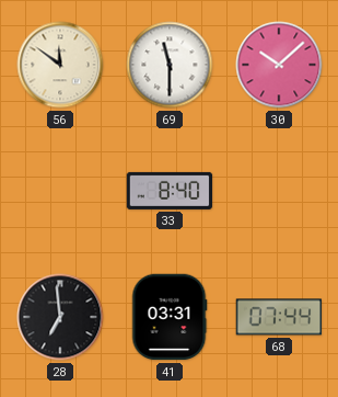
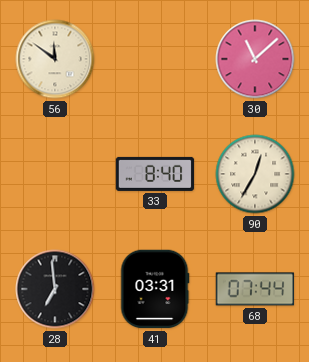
69: 11:30 -> none
30: 10:08 -> 11:08
90: none -> 12:35
